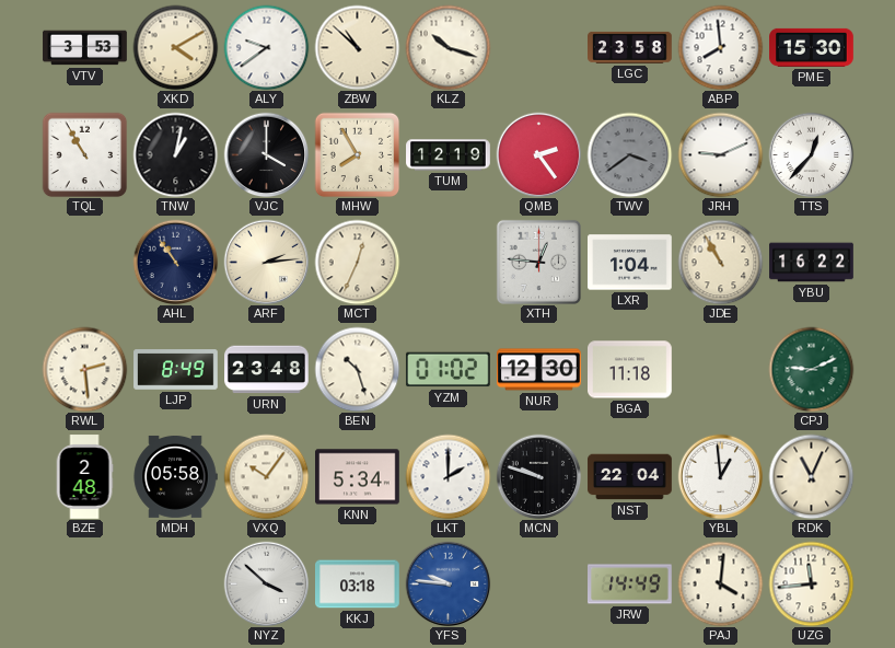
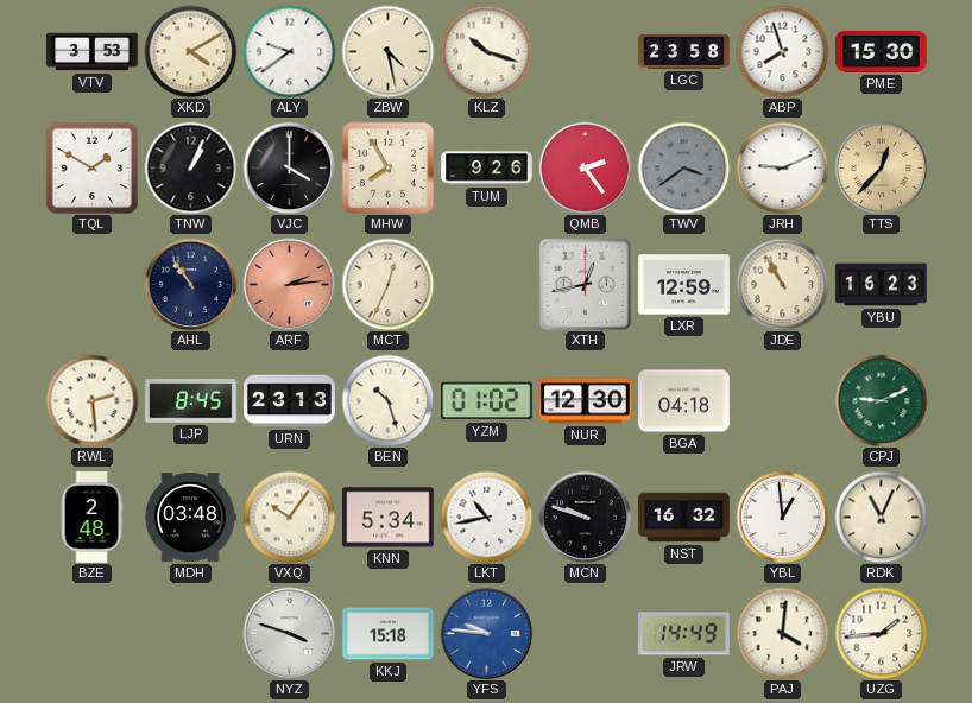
ZBW: 10:52 -> 4:28
ABP: 7:59 -> 7:57
TQL: 10:55 -> 1:50
TNW: 1:02 -> 1:04
TUM: 12:19 -> 9:26
TTS dial: white -> champagne
ARF dial: cream -> salmon
XTH: 12:46 -> 12:43
LXR: 1:04 -> 12:59
YBU: 16:22 -> 16:23
LJP: 8:49 -> 8:45
URN: 23:48 -> 23:13
BGA: 11:18 -> 04:18
MDH: 05:58 -> 03:48
LKT: 2:00 -> 10:43
NST: 22:04 -> 16:32
NYZ: 3:52 -> 3:48
KKJ: 03:18 -> 15:18
UZG: 11:44 -> 1:44
